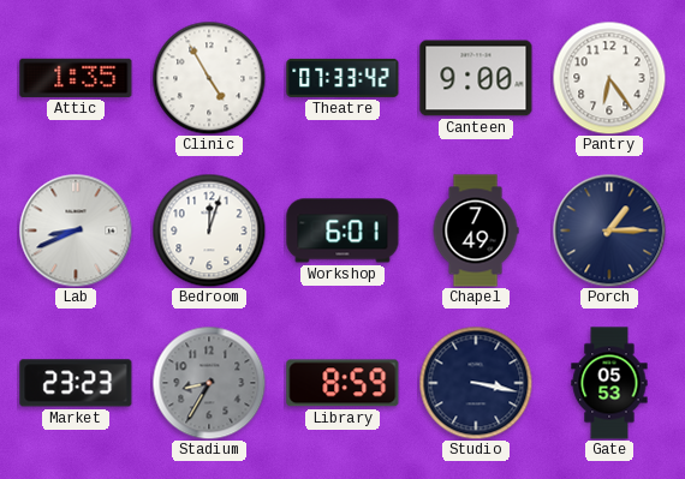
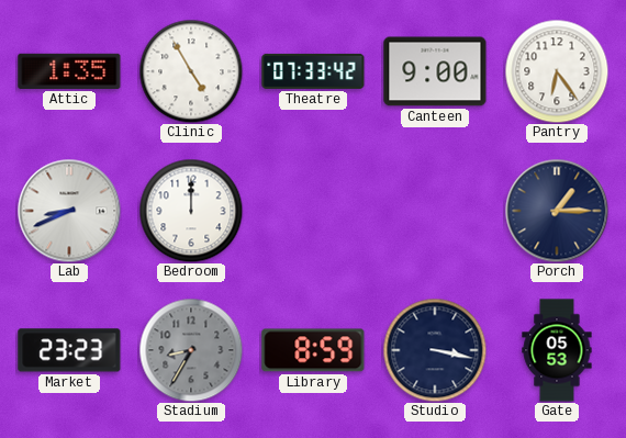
Bedroom: 12:03 -> 12:00
Workshop: 6:01 -> none
Chapel: 7:49 -> none
